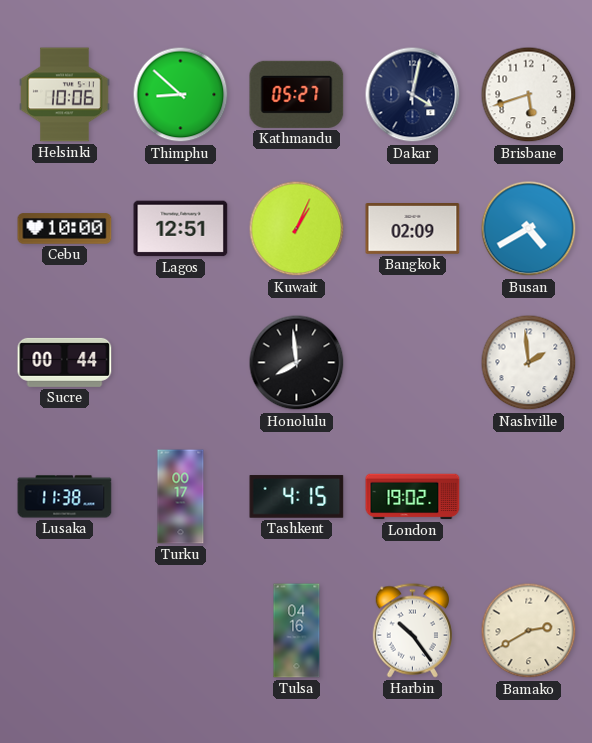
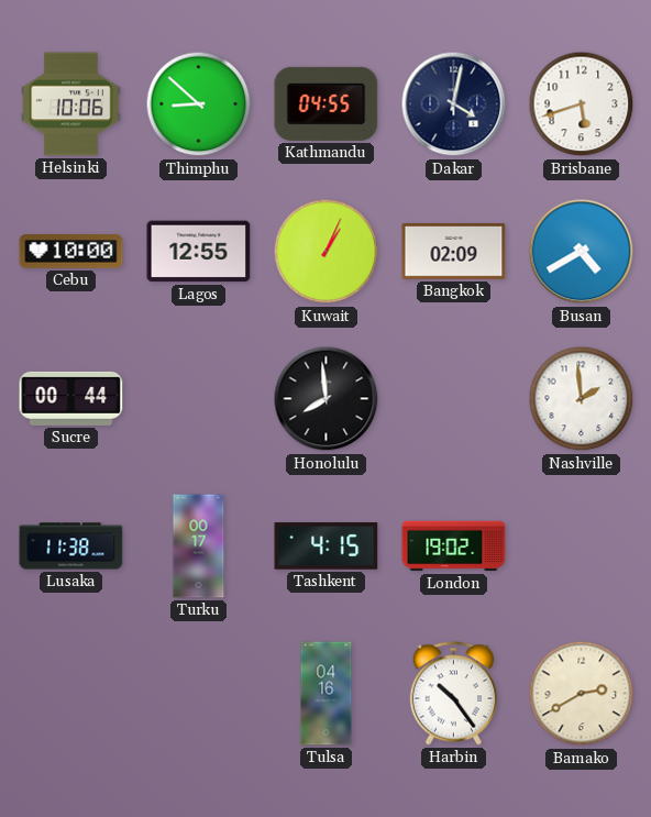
Kathmandu: 05:27 -> 04:55
Lagos: 12:51 -> 12:55
